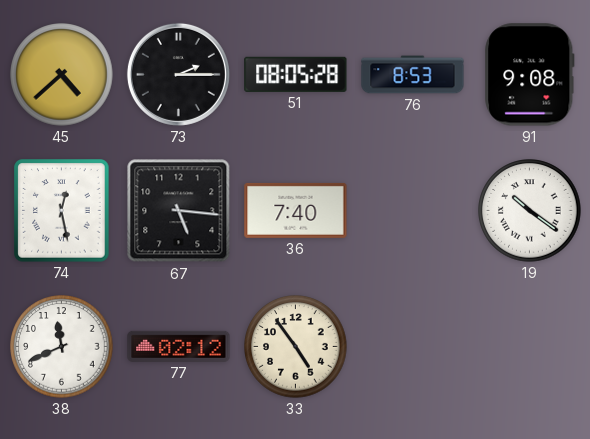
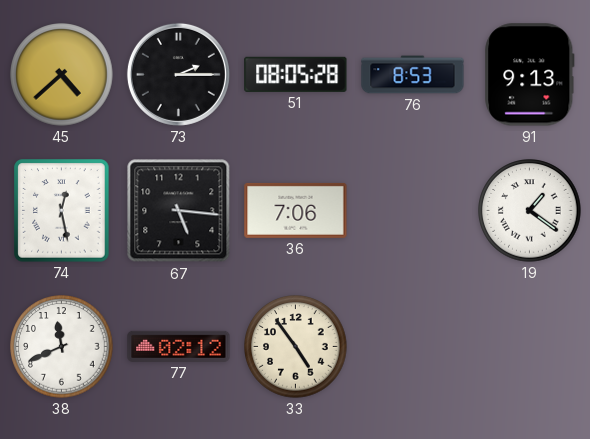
91: 9:08 -> 9:13
36: 7:40 -> 7:06
19: 10:21 -> 1:21
